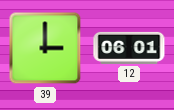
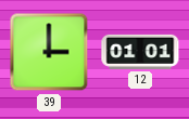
12: 06:01 -> 01:01
